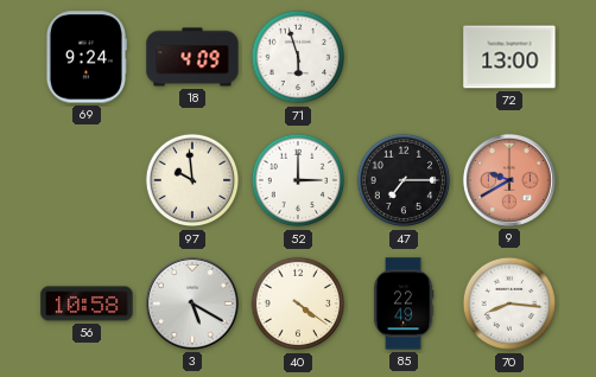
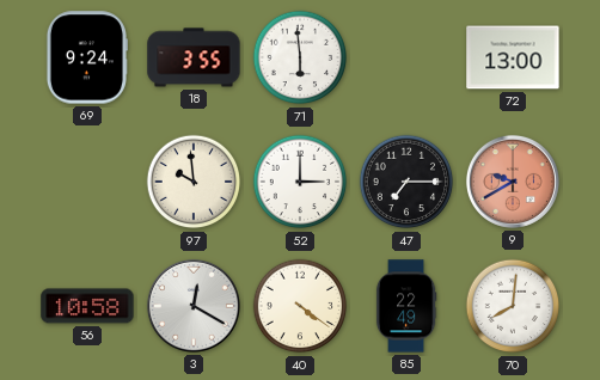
18: 4:09 -> 3:55
71: 5:57 -> 5:59
3: 5:20 -> 12:20
70: 8:16 -> 8:01
